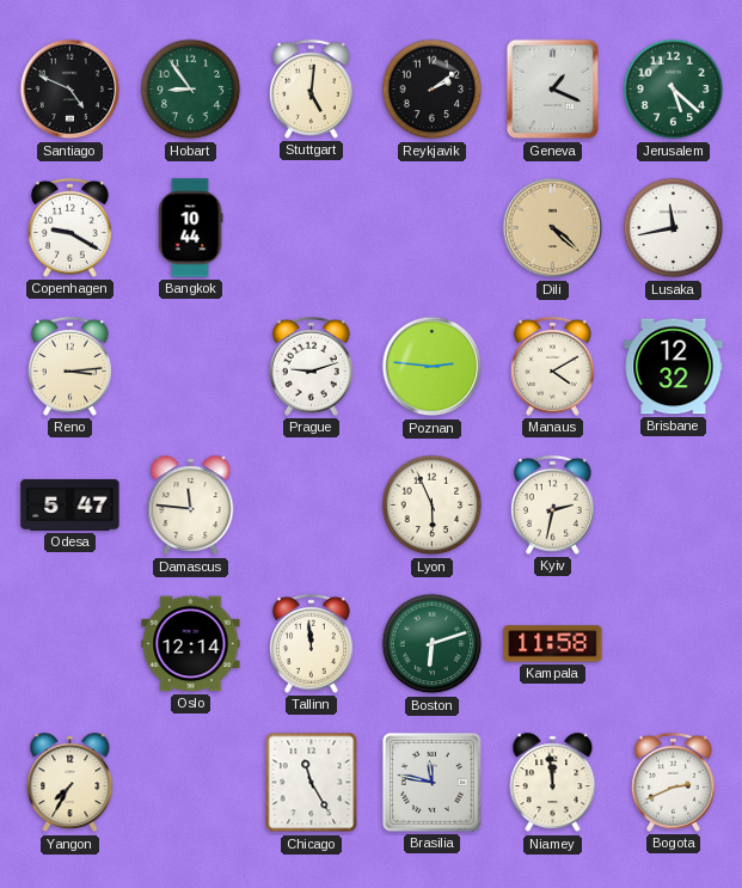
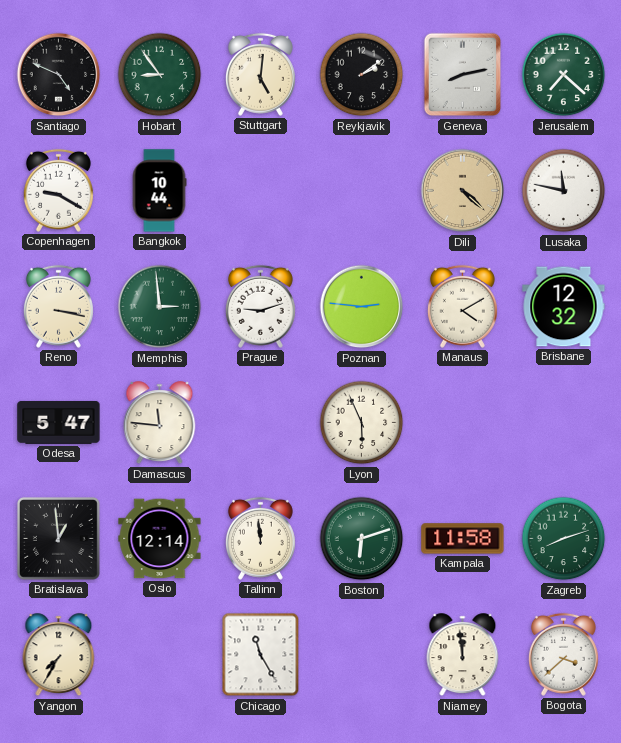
Geneva: 1:19 -> 8:13
Jerusalem: 5:22 -> 7:22
Lusaka: 11:43 -> 11:47
Reno: 3:14 -> 3:17
Memphis: none -> 2:59
Kyiv: 2:32 -> none
Bratislava: none -> 12:59
Zagreb: none -> 8:12
Brasilia: 11:47 -> none
Bogota: 2:41 -> 3:38
